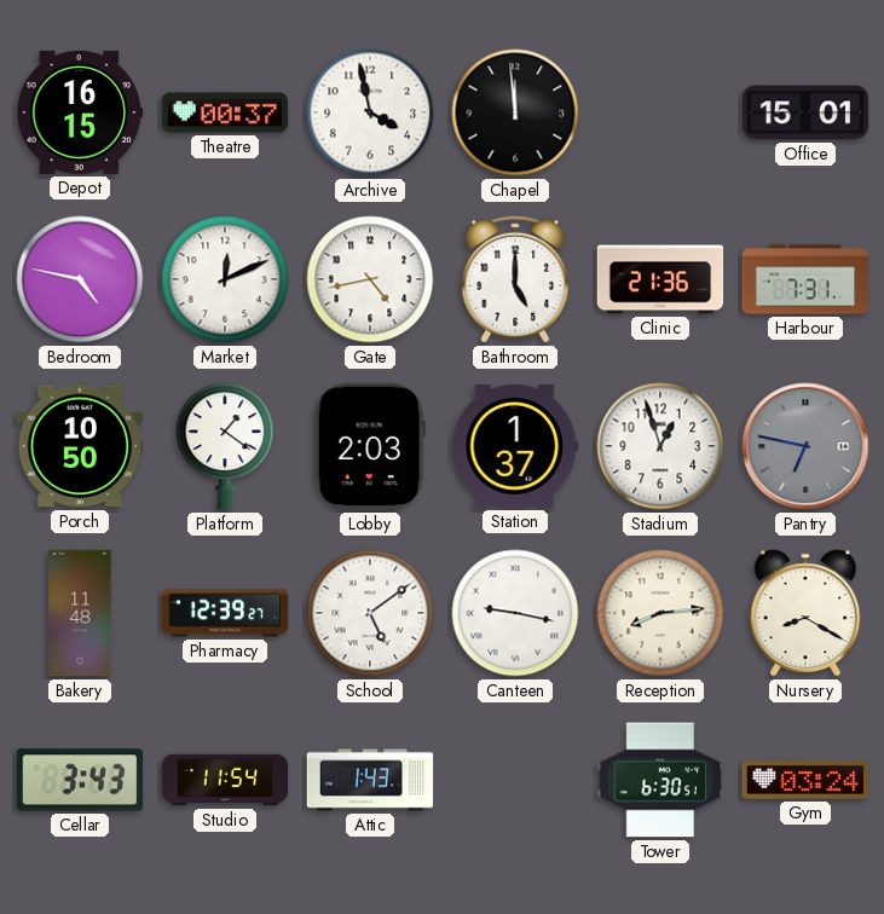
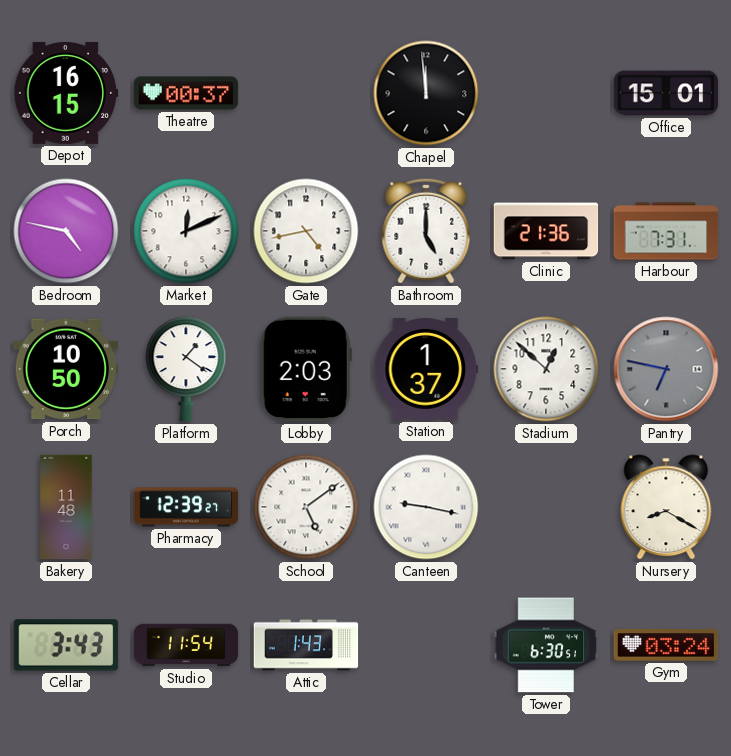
Archive: 3:58 -> none
Stadium: 12:57 -> 12:52
Reception: 8:14 -> none
